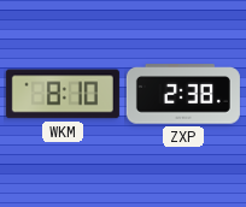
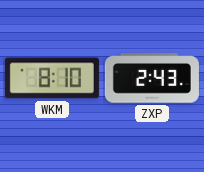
ZXP: 2:38 -> 2:43
